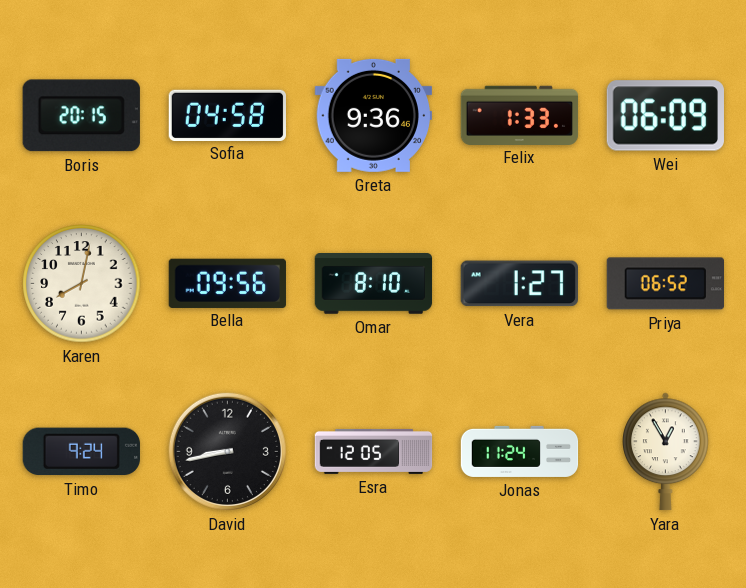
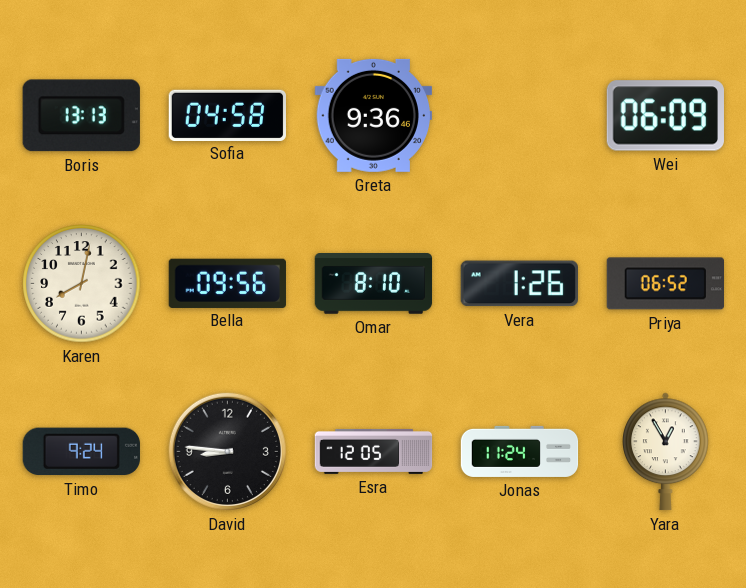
Boris: 20:15 -> 13:13
Felix: 1:33 -> none
Vera: 1:27 -> 1:26
David: 8:43 -> 8:46
